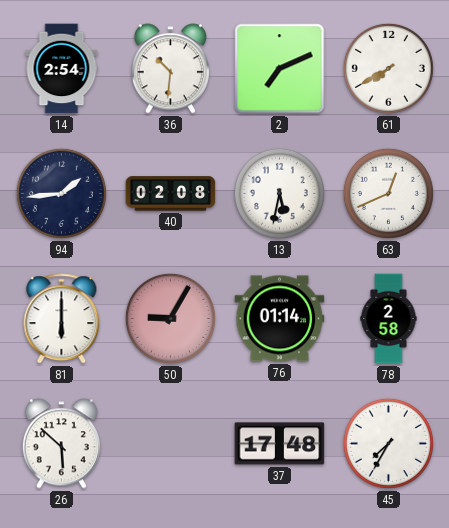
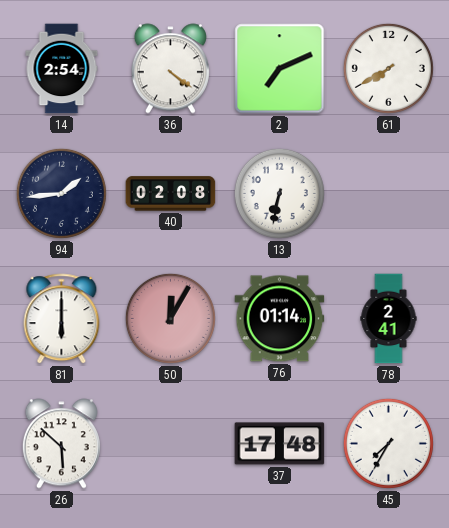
36: 10:31 -> 4:21
13: 5:32 -> 6:32
63: 12:41 -> none
50: 9:05 -> 12:05
78: 2:58 -> 2:41
